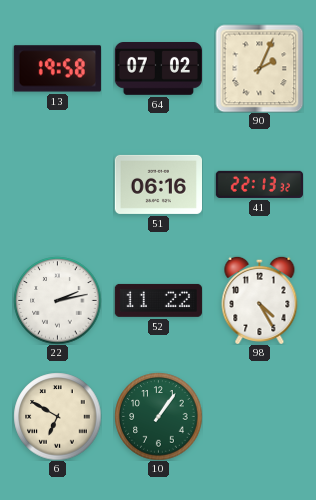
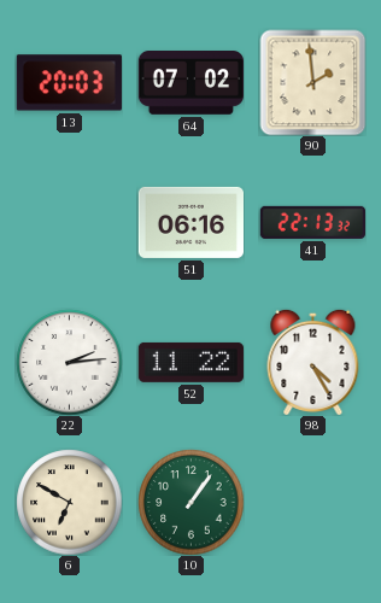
13: 19:58 -> 20:03
90: 2:04 -> 1:59
22: 2:13 -> 2:14
